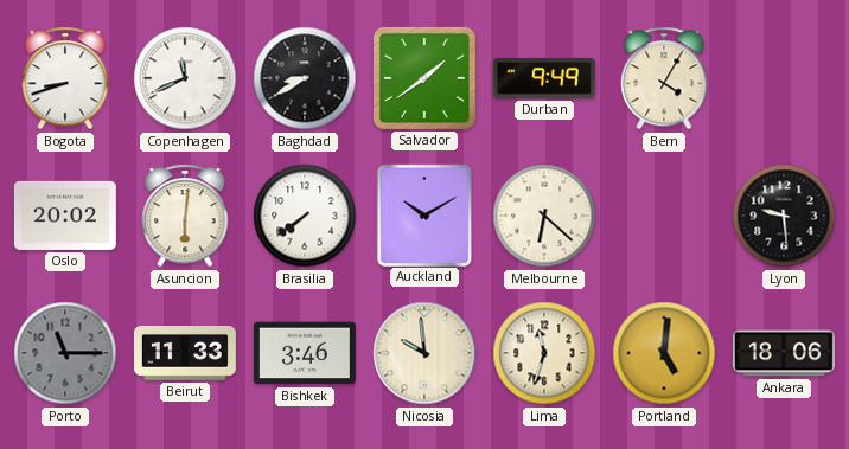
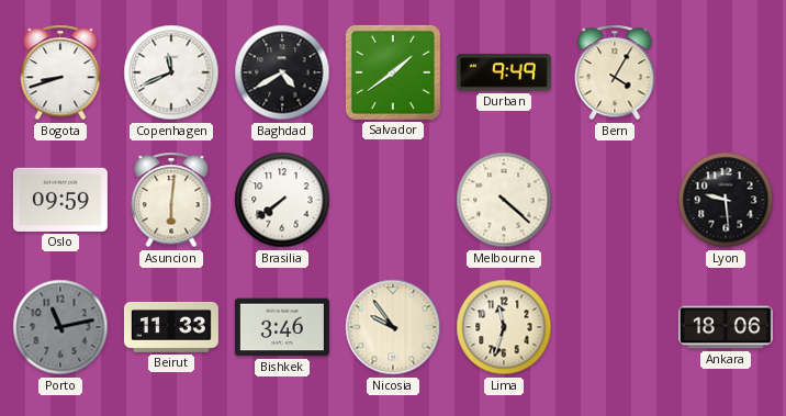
Baghdad: 8:40 -> 4:40
Oslo: 20:02 -> 09:59
Auckland: 10:10 -> none
Melbourne: 6:22 -> 4:22
Porto: 11:15 -> 11:13
Nicosia: 9:59 -> 9:54
Portland: 5:01 -> none
